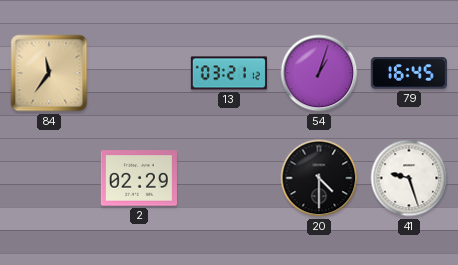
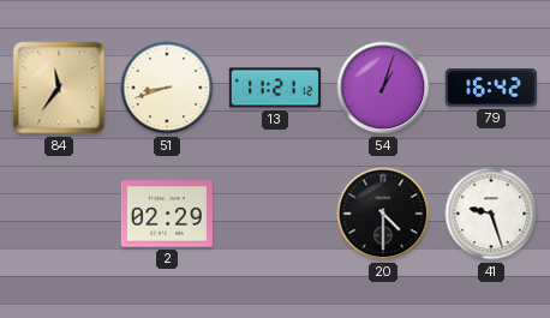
51: none -> 8:42
13: 03:21 -> 11:21
79: 16:45 -> 16:42
